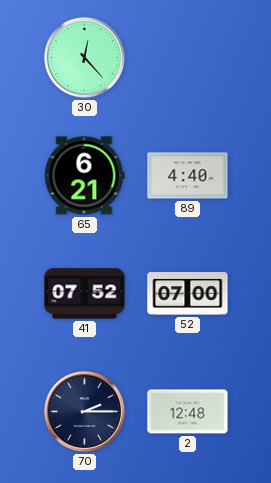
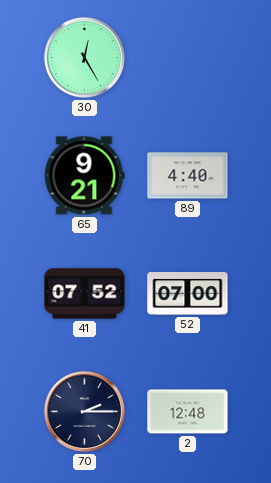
30: 12:23 -> 12:25
65: 6:21 -> 9:21
